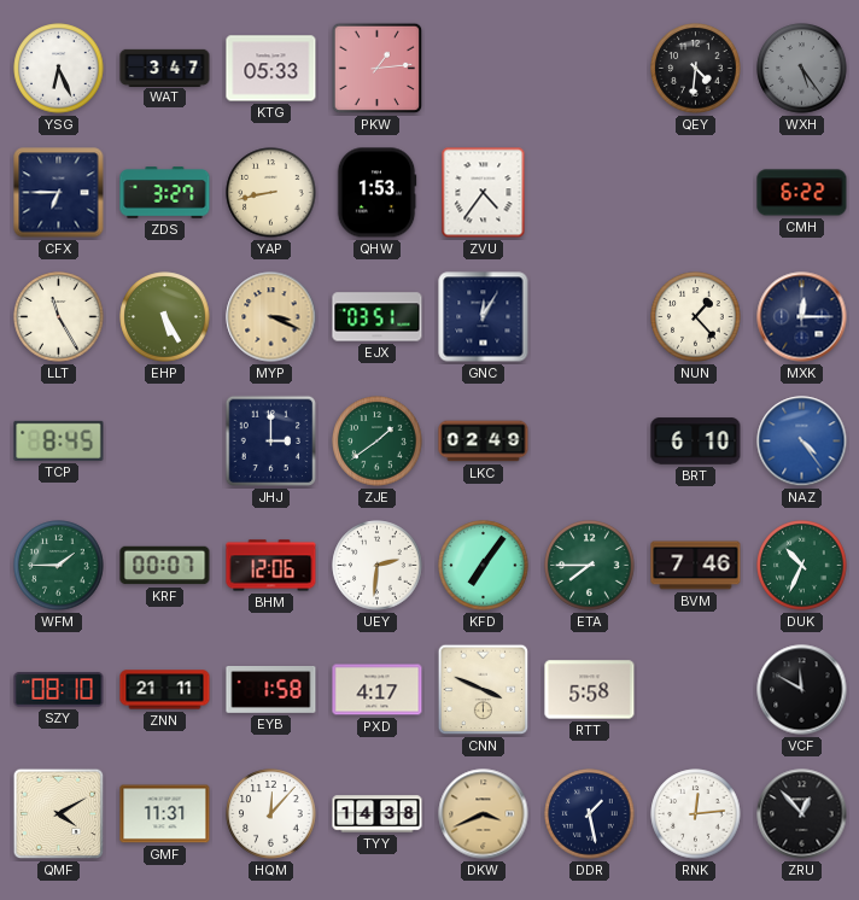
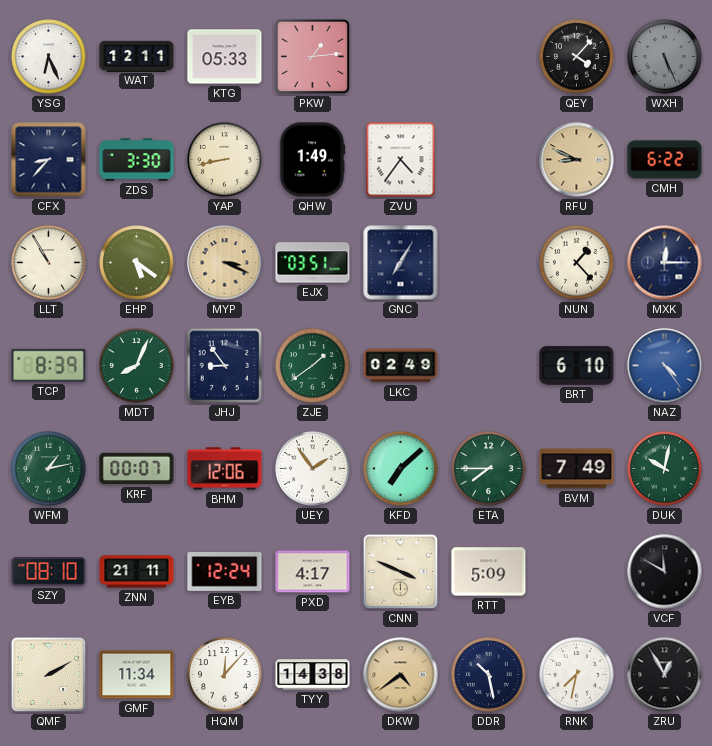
WAT: 3:47 -> 12:11
QEY: 4:31 -> 4:07
WXH: 5:24 -> 5:26
CFX: 6:45 -> 8:37
ZDS: 3:27 -> 3:30
QHW: 1:53 -> 1:49
RFU: none -> 8:49
LLT: 11:25 -> 10:55
EHP: 5:25 -> 5:21
GNC: 12:05 -> 7:05
TCP: 8:45 -> 8:39
MDT: none -> 8:04
JHJ: 3:00 -> 8:54
WFM: 1:45 -> 1:13
UEY: 2:31 -> 1:54
KFD: 7:06 -> 7:08
BVM: 7:46 -> 7:49
DUK: 10:34 -> 10:02
EYB: 1:58 -> 12:24
RTT: 5:58 -> 5:09
QMF: 4:10 -> 2:10
GMF: 11:31 -> 11:34
DKW: 3:41 -> 4:39
DDR: 1:28 -> 10:28
RNK: 12:14 -> 7:32
ZRU: 12:53 -> 12:55
